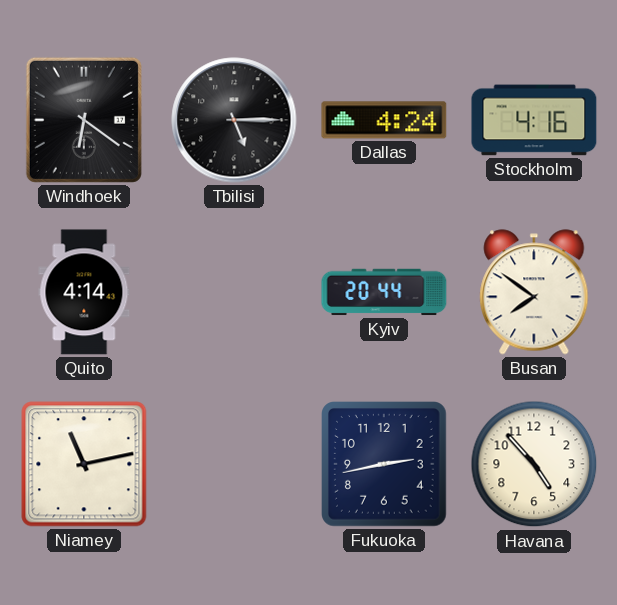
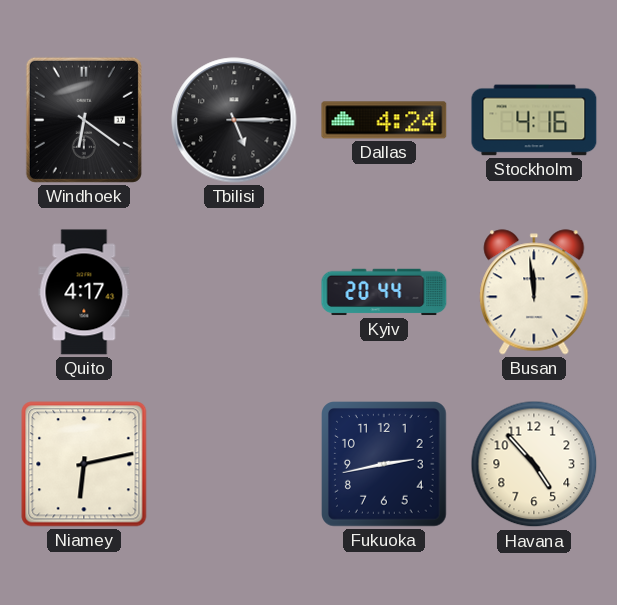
Quito: 4:14 -> 4:17
Busan: 7:51 -> 11:59
Niamey: 11:13 -> 6:13
